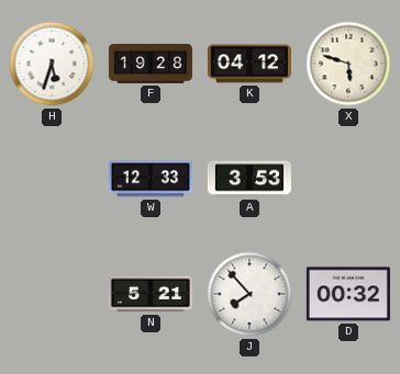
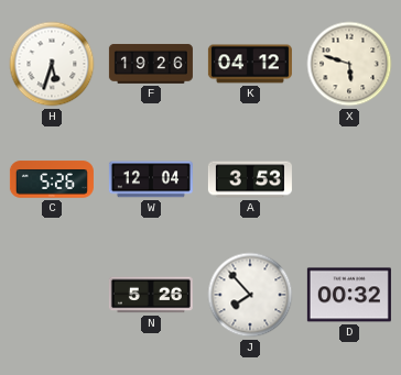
F: 19:28 -> 19:26
C: none -> 5:26
W: 12:33 -> 12:04
N: 5:21 -> 5:26
